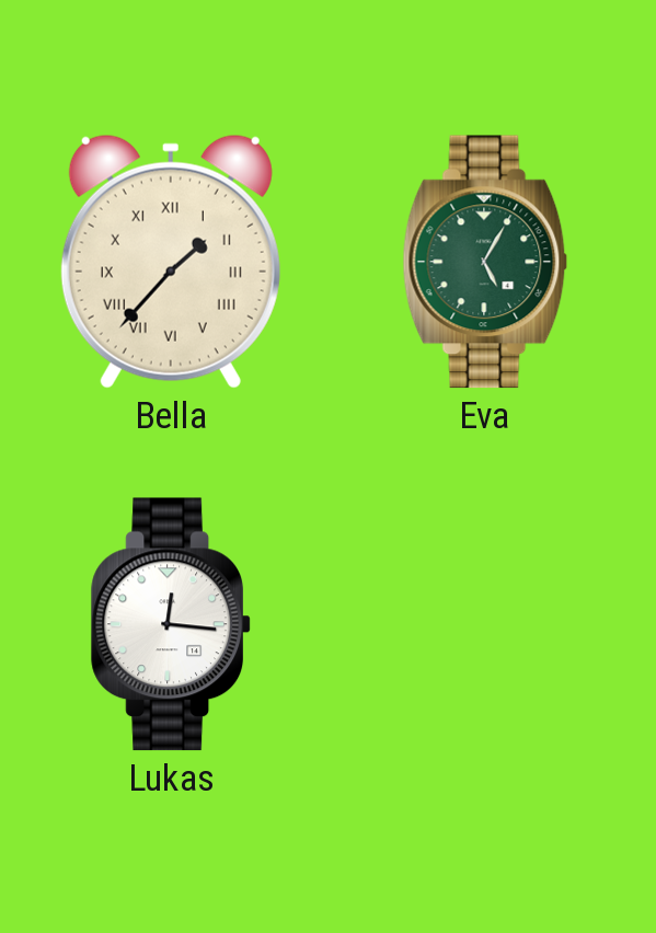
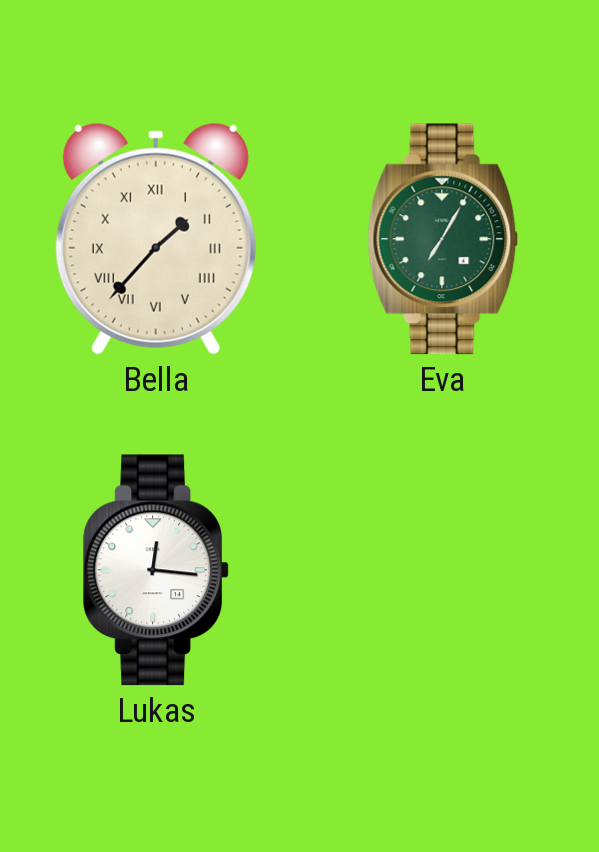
Eva: 5:05 -> 7:05
